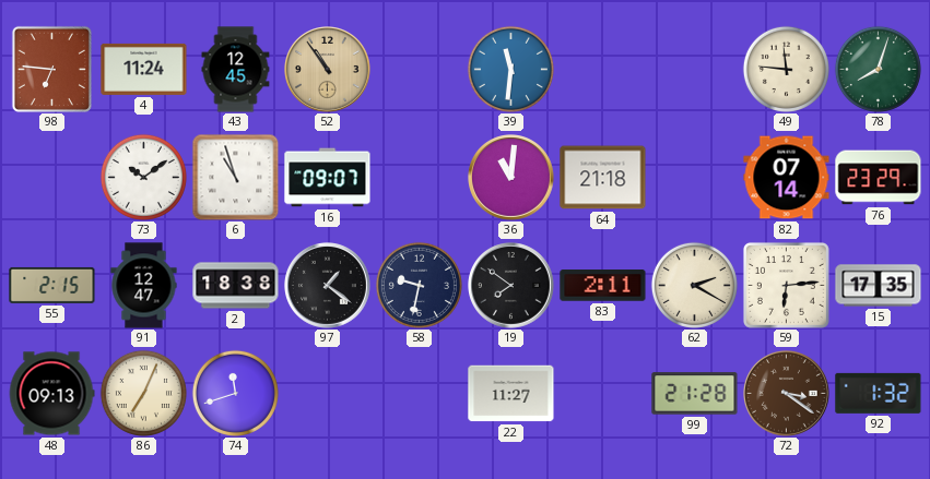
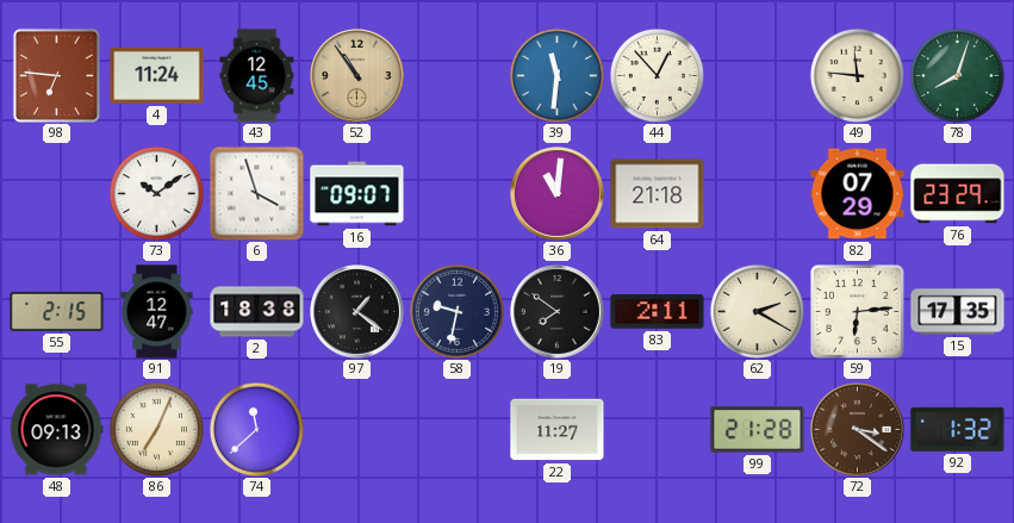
44: none -> 12:53
6: 10:57 -> 3:57
82: 07:14 -> 07:29
74: 11:42 -> 11:38
